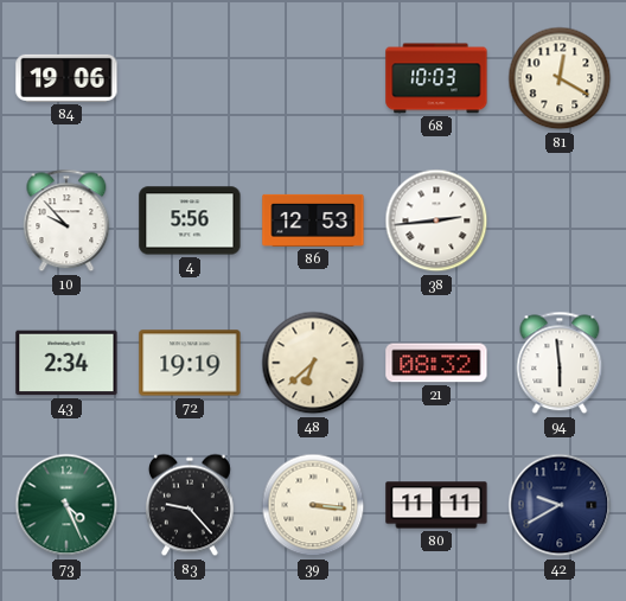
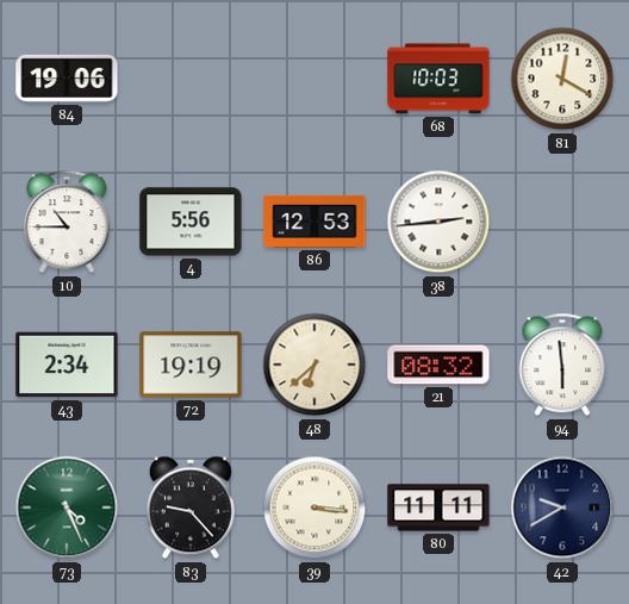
10: 9:53 -> 10:45
